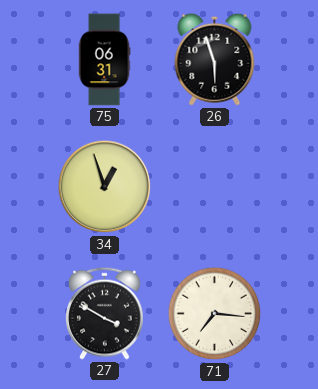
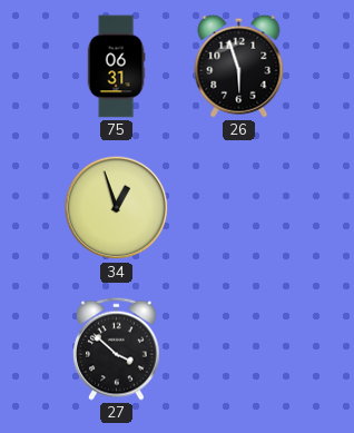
27: 3:50 -> 3:52
71: 7:16 -> none
